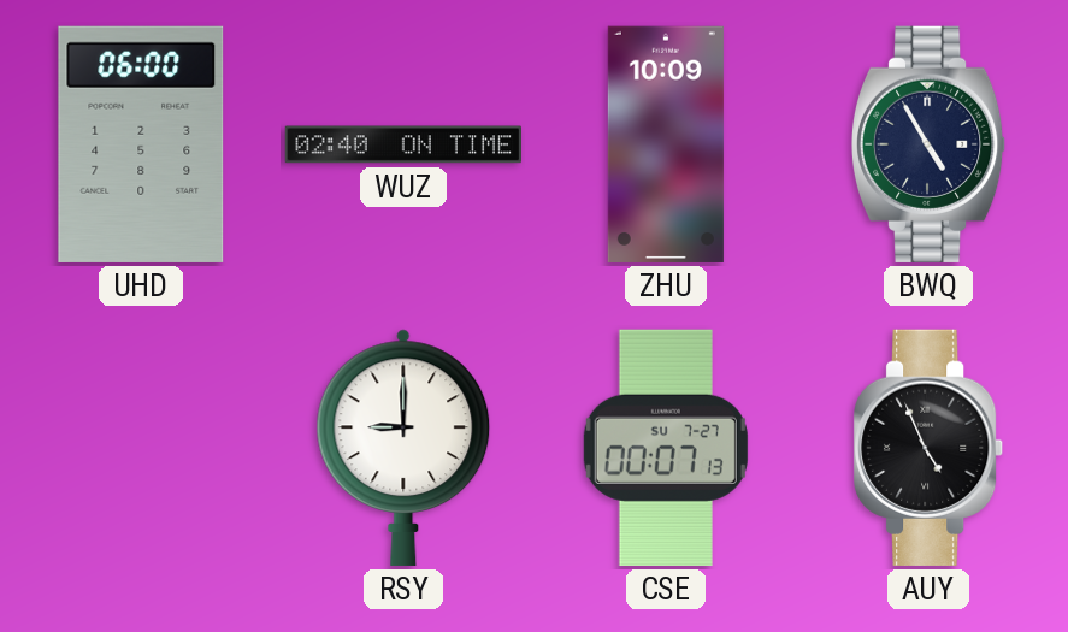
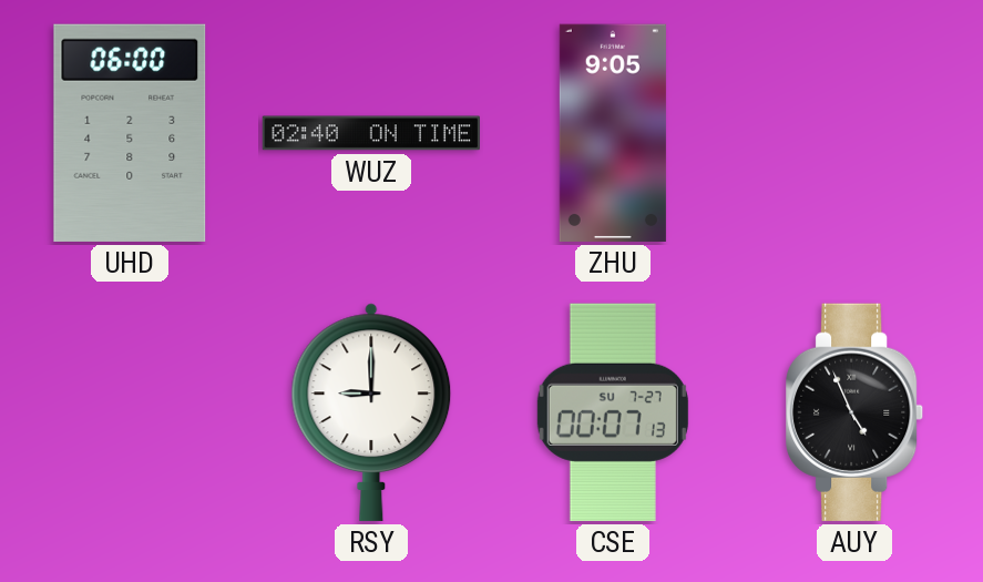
ZHU: 10:09 -> 9:05
BWQ: 4:55 -> none
